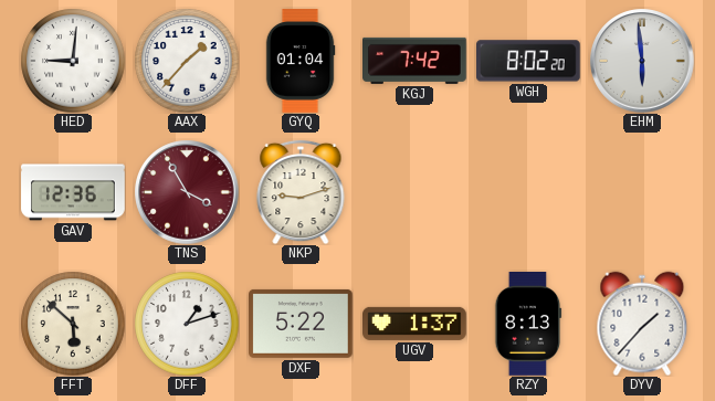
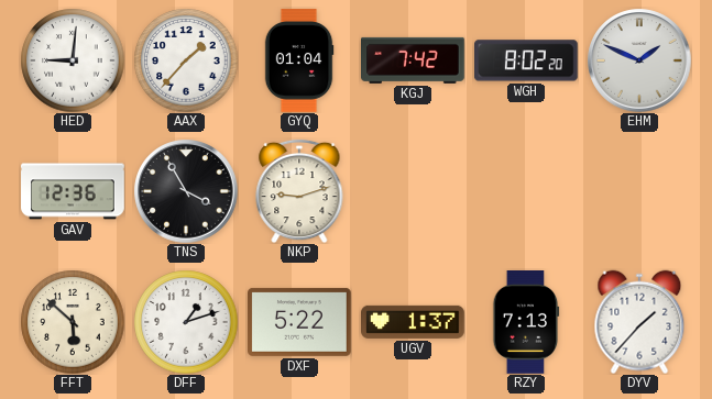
EHM: 5:59 -> 1:49
TNS dial: burgundy -> black
RZY: 8:13 -> 7:13
